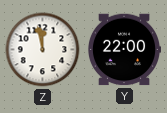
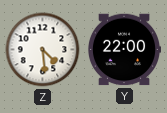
Z: 11:58 -> 4:29
